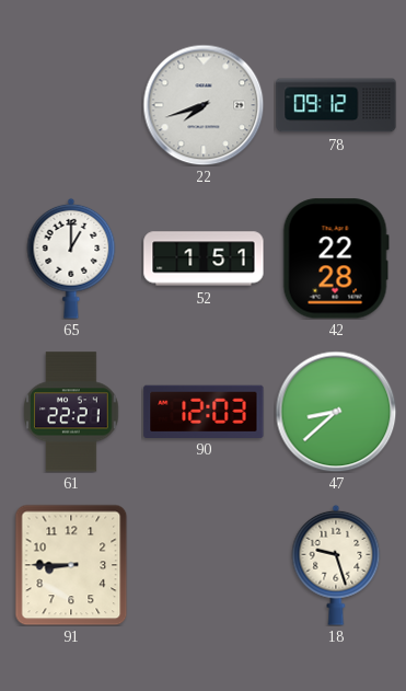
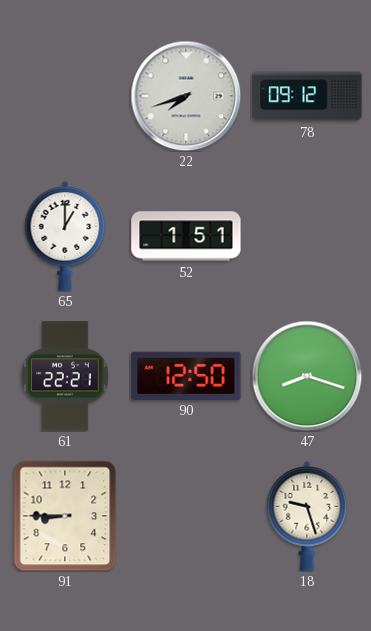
42: 22:28 -> none
90: 12:03 -> 12:50
47: 8:38 -> 8:18
